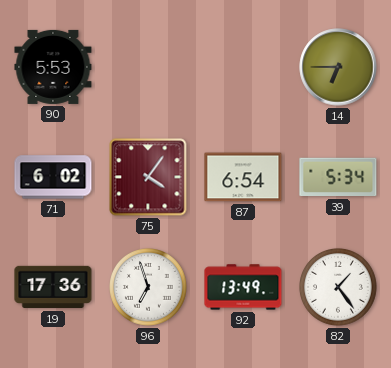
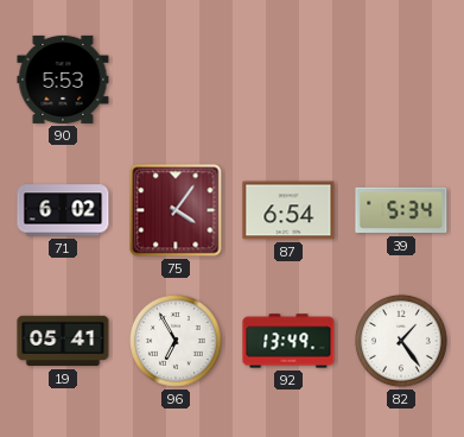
14: 6:45 -> none
19: 17:36 -> 05:41
96: 6:57 -> 6:55
